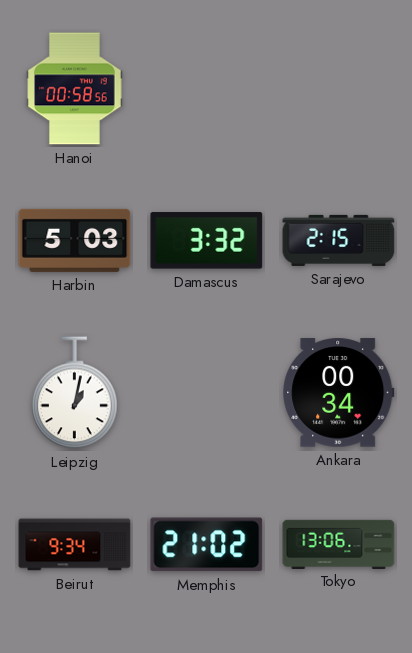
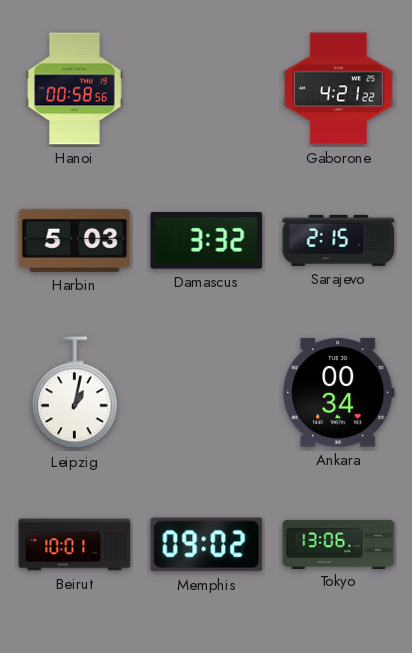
Gaborone: none -> 4:21
Beirut: 9:34 -> 10:01
Memphis: 21:02 -> 09:02
